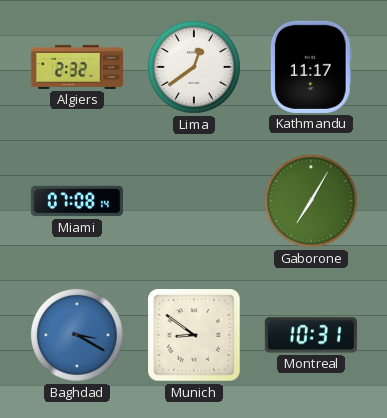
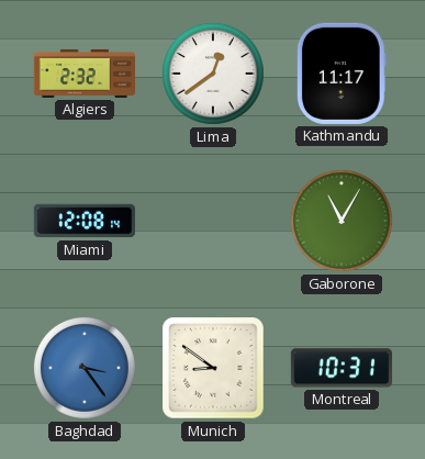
Miami: 07:08 -> 12:08
Gaborone: 7:05 -> 11:05
Baghdad: 3:20 -> 3:24
